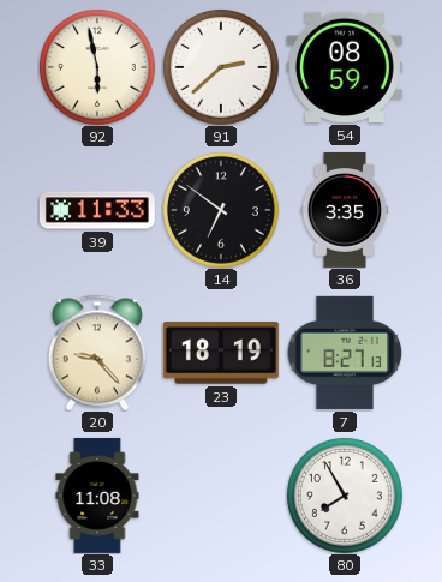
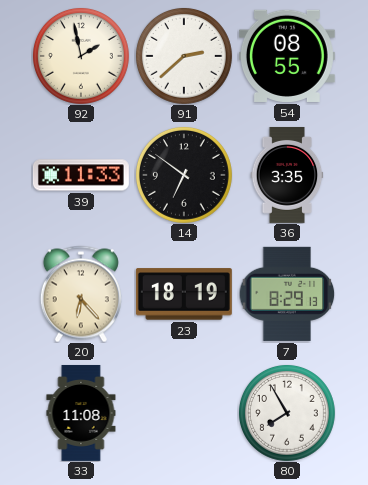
92: 5:58 -> 1:58
54: 08:59 -> 08:55
20: 9:23 -> 6:23
7: 8:27 -> 8:29
